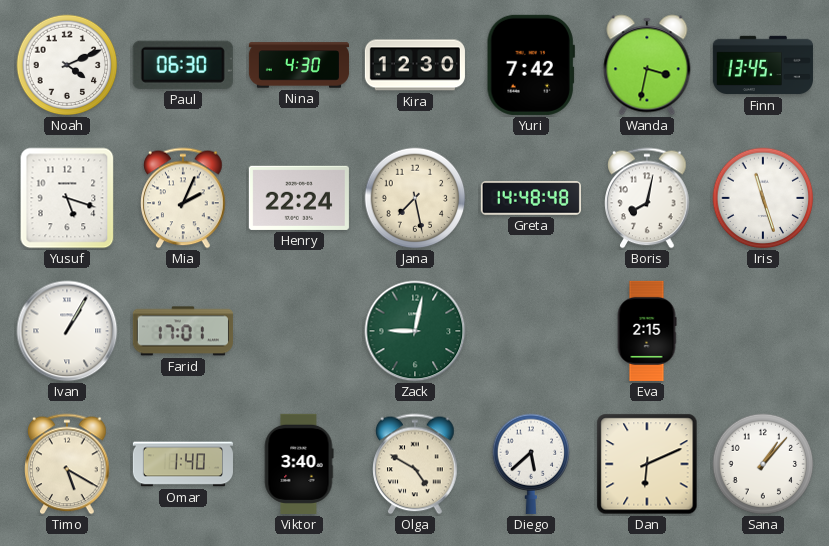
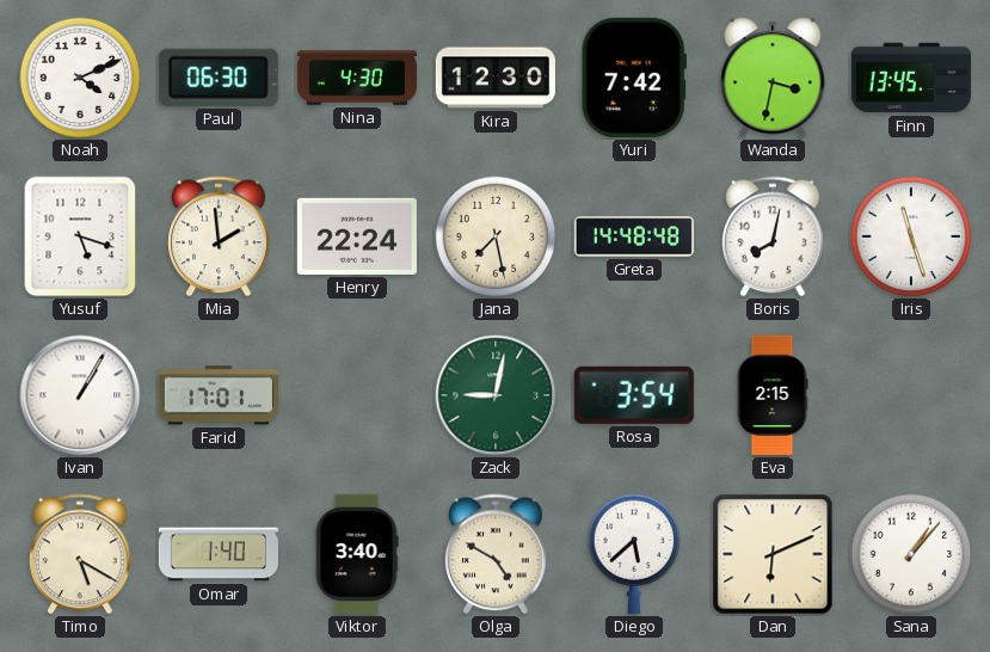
Mia: 2:04 -> 1:59
Rosa: none -> 3:54
